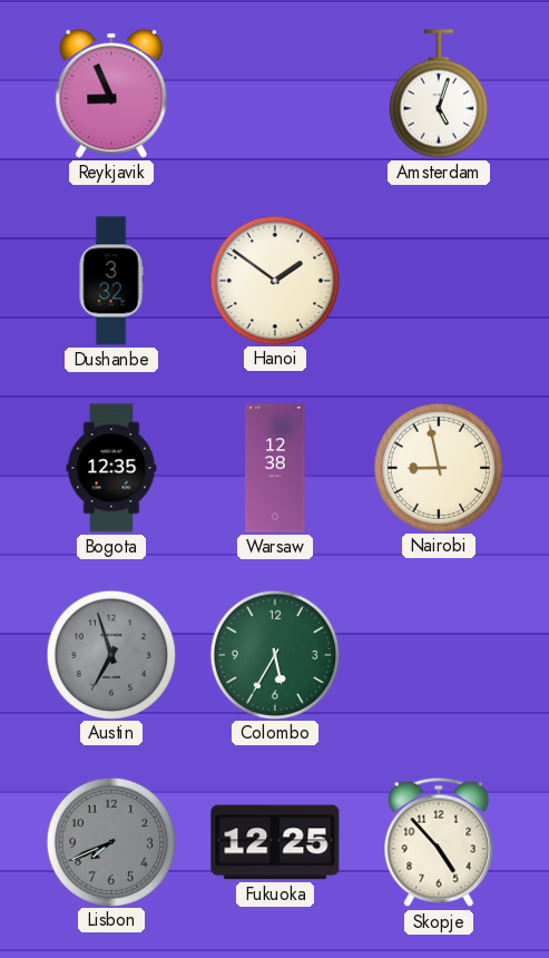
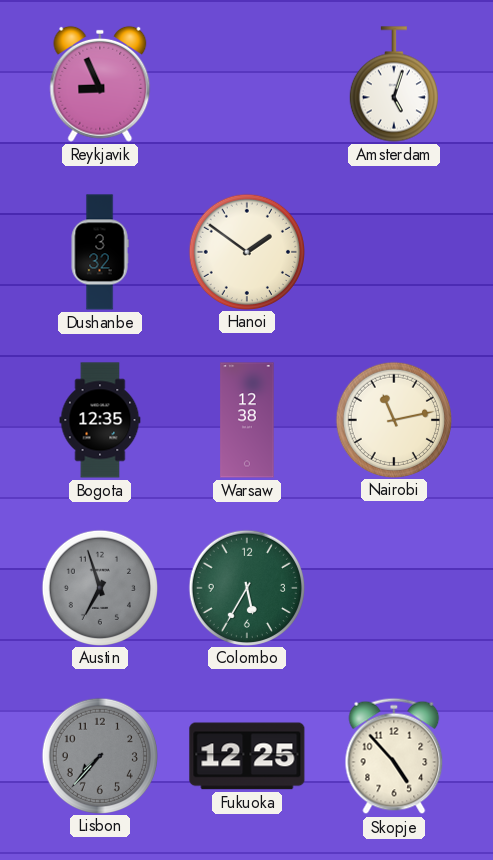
Nairobi: 8:58 -> 11:13
Lisbon: 7:41 -> 7:37
